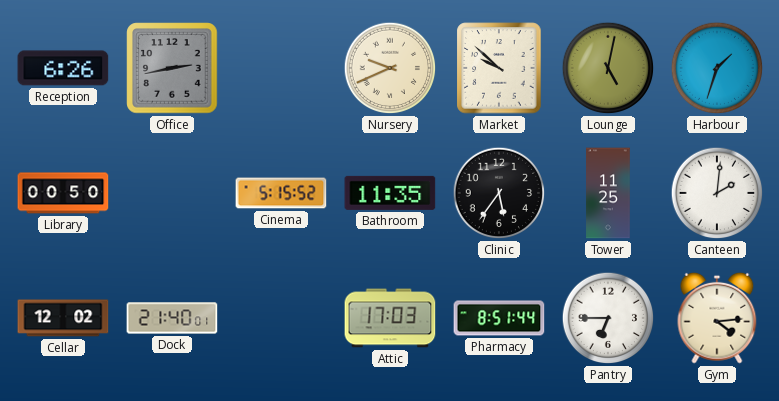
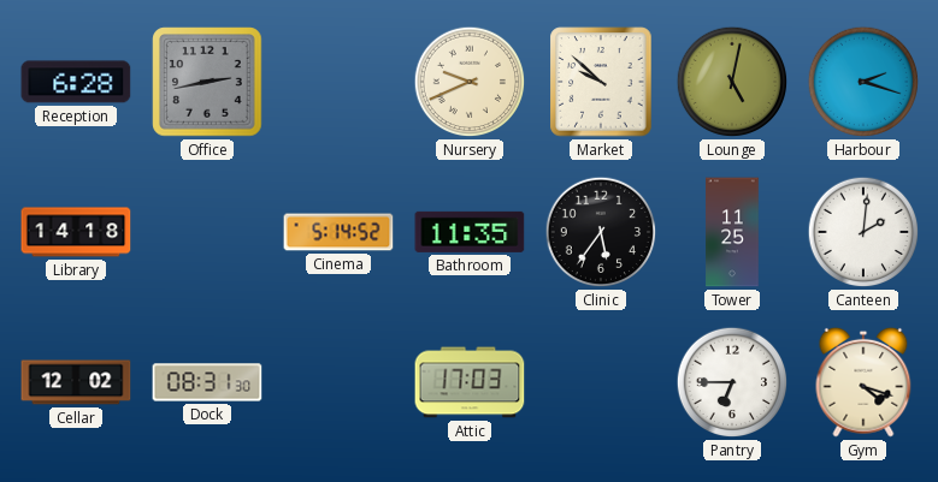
Reception: 6:26 -> 6:28
Harbour: 1:33 -> 2:18
Library: 00:50 -> 14:18
Cinema: 5:15 -> 5:14
Dock: 21:40 -> 08:31
Pharmacy: 8:51 -> none
Gym: 4:14 -> 4:18
